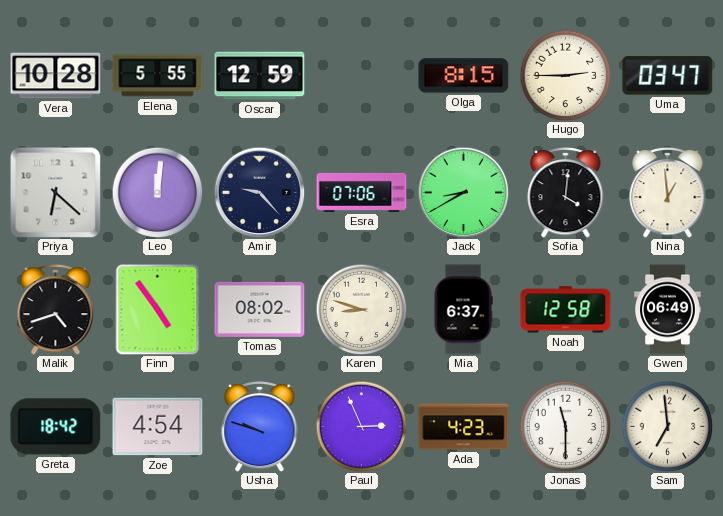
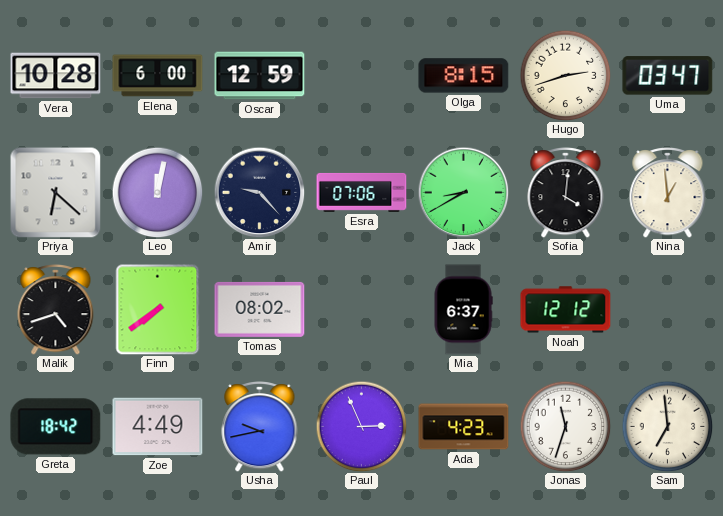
Elena: 5:55 -> 6:00
Hugo: 2:45 -> 2:42
Leo: 12:01 -> 12:02
Finn: 4:54 -> 7:39
Karen: 8:48 -> none
Noah: 12:58 -> 12:12
Gwen: 06:49 -> none
Zoe: 4:54 -> 4:49
Usha: 9:48 -> 9:43
Jonas: 11:30 -> 11:33
